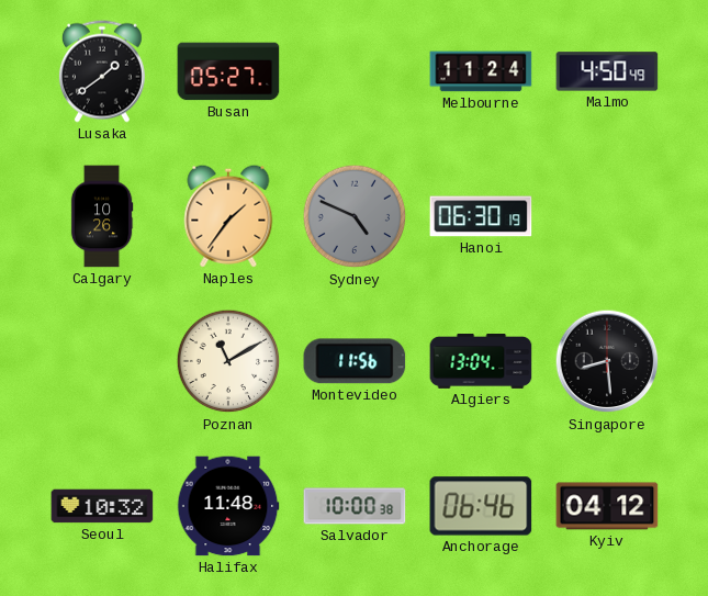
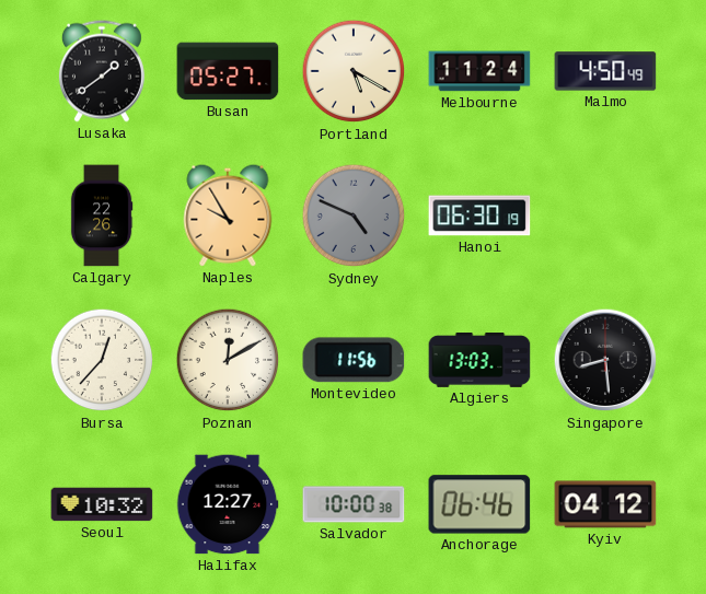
Portland: none -> 5:20
Calgary: 10:26 -> 22:26
Naples: 1:36 -> 9:55
Bursa: none -> 12:37
Poznan: 11:10 -> 12:10
Algiers: 13:04 -> 13:03
Halifax: 11:48 -> 12:27
